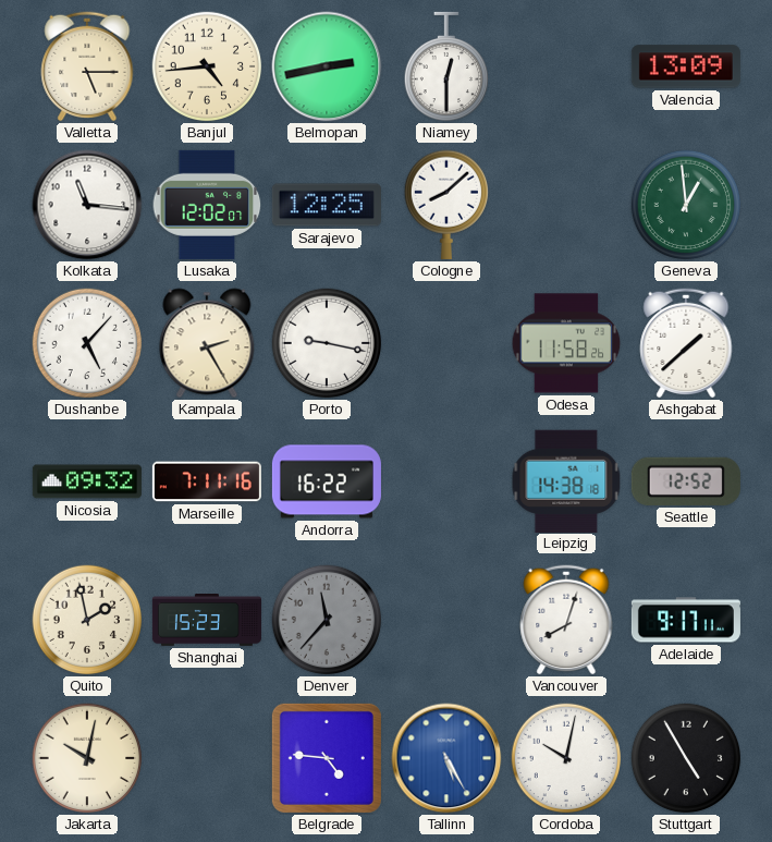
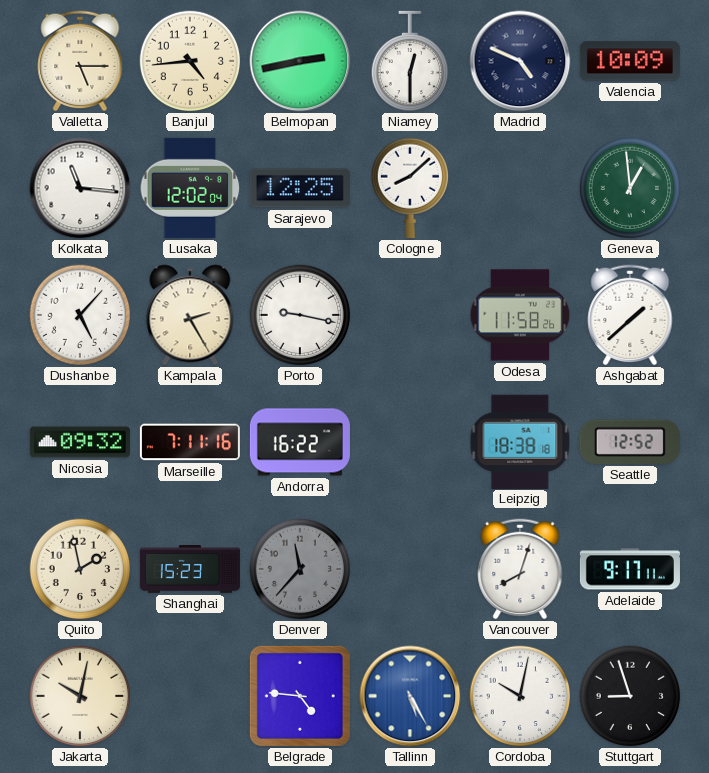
Madrid: none -> 4:49
Valencia: 13:09 -> 10:09
Lusaka: 12:02:07 -> 12:02:04
Leipzig: 14:38 -> 18:38
Stuttgart: 4:55 -> 8:57
